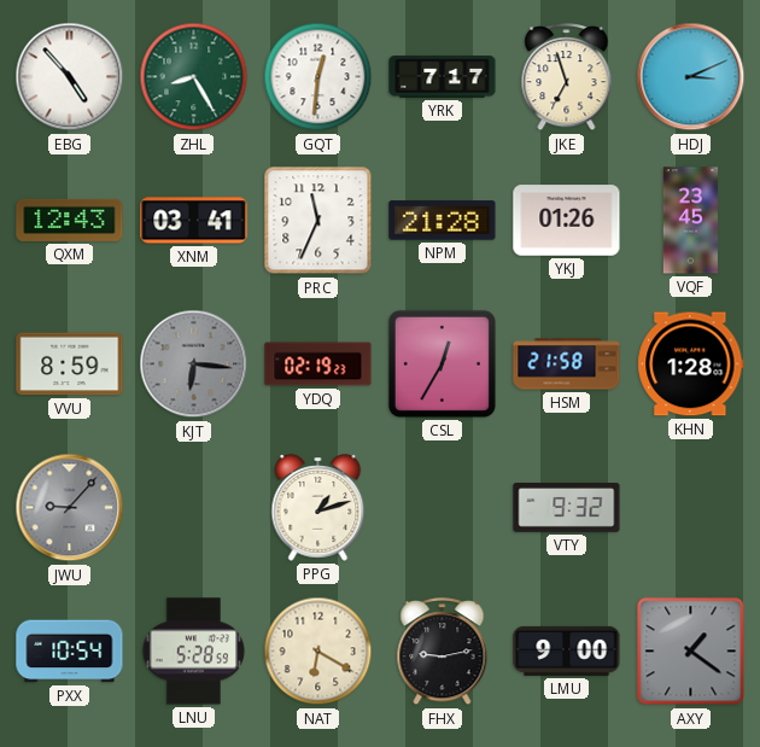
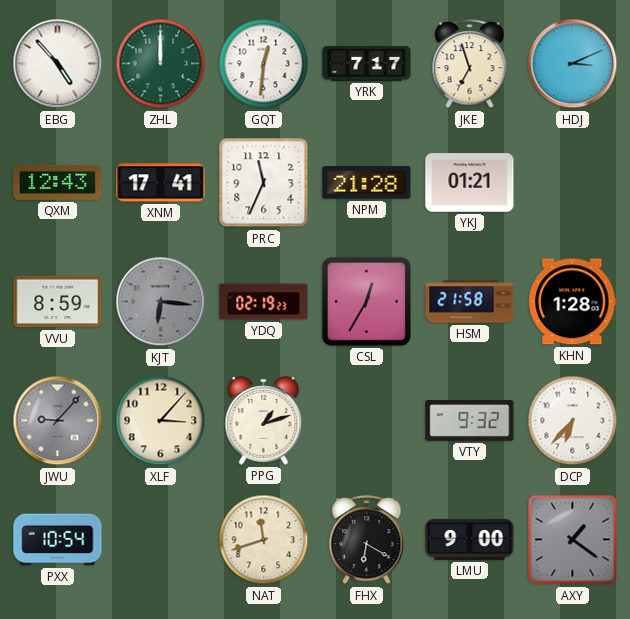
ZHL: 8:25 -> 12:00
XNM: 03:41 -> 17:41
YKJ: 01:26 -> 01:21
VQF: 23:45 -> none
XLF: none -> 3:07
DCP: none -> 6:37
LNU: 5:28 -> none
NAT: 6:20 -> 11:42
FHX: 9:13 -> 6:20
